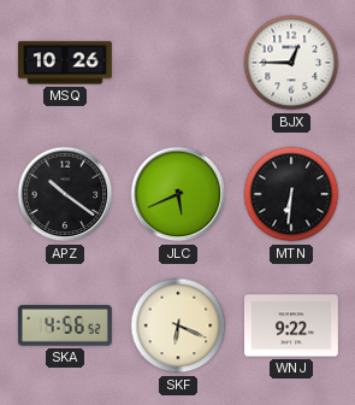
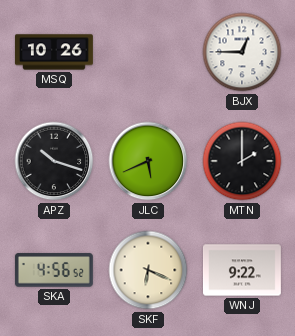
APZ: 10:21 -> 10:18
MTN: 6:31 -> 2:00
